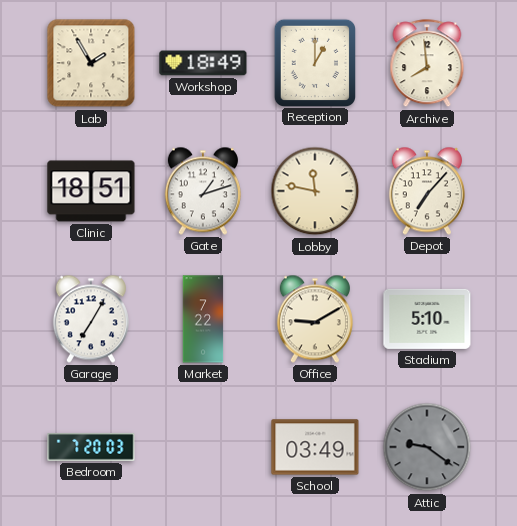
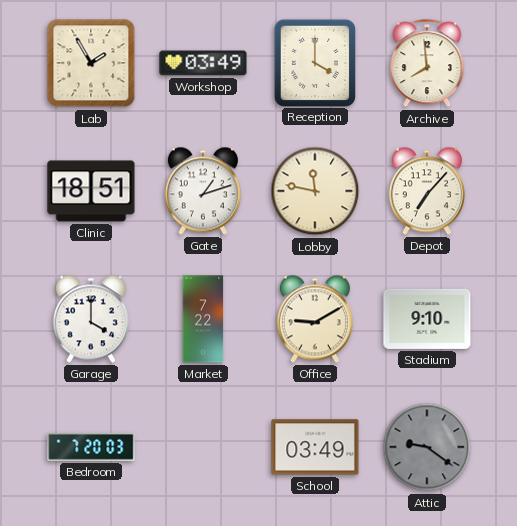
Workshop: 18:49 -> 03:49
Reception: 1:00 -> 4:00
Garage: 7:05 -> 4:00
Stadium: 5:10 -> 9:10
